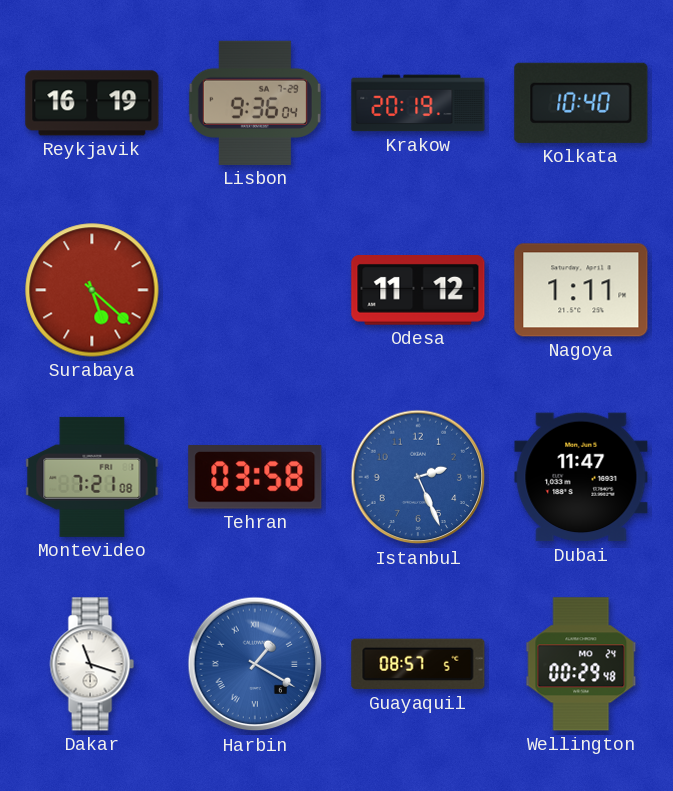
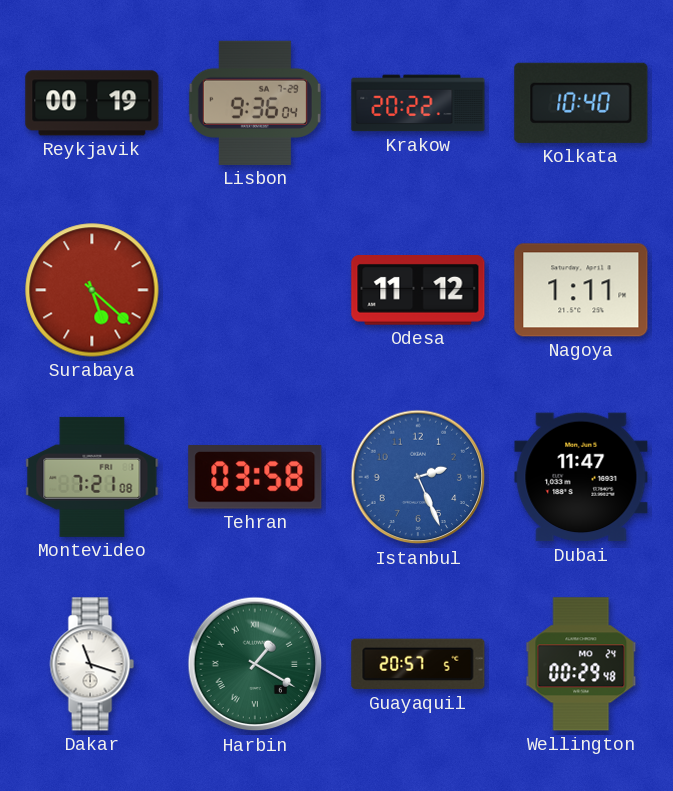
Reykjavik: 16:19 -> 00:19
Krakow: 20:19 -> 20:22
Harbin dial: blue -> green
Guayaquil: 08:57 -> 20:57
